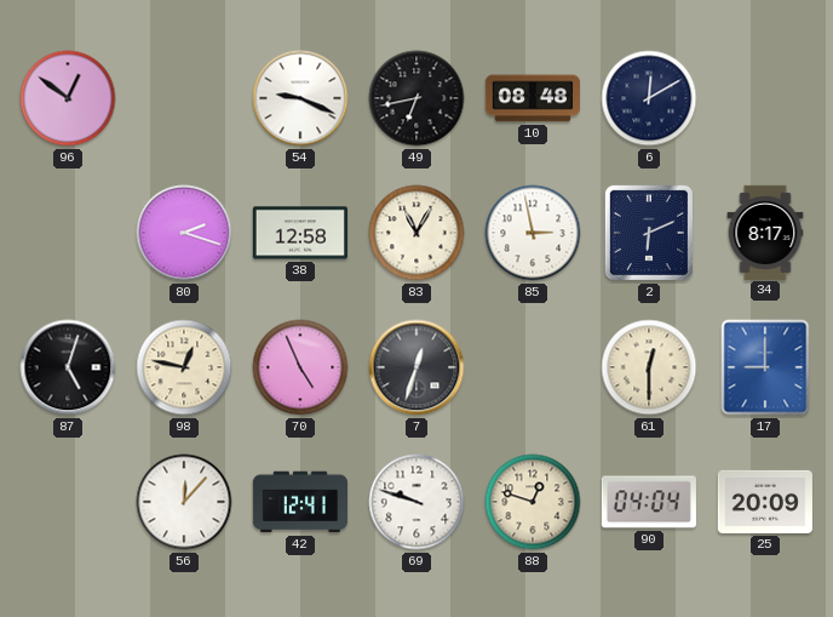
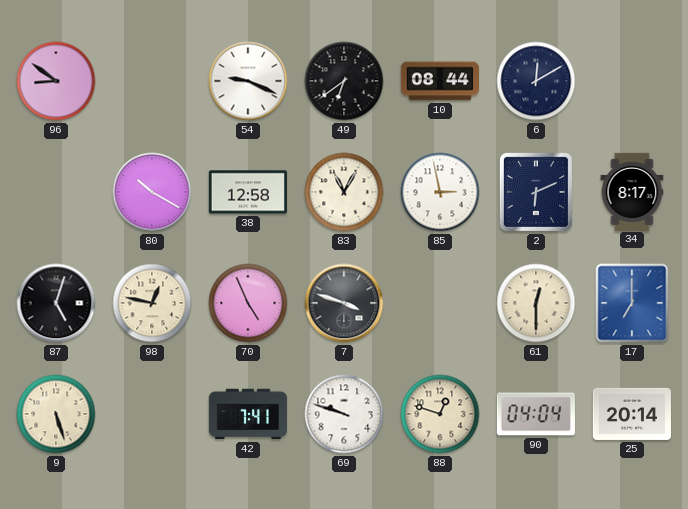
96: 12:51 -> 8:51
49: 6:43 -> 6:39
10: 08:48 -> 08:44
80: 2:18 -> 10:20
7: 12:33 -> 3:48
17: 9:00 -> 7:00
9: none -> 5:27
56: 12:07 -> none
42: 12:41 -> 7:41
25: 20:09 -> 20:14
